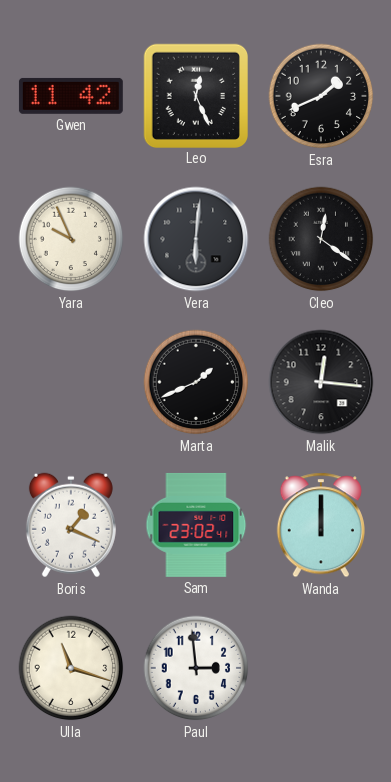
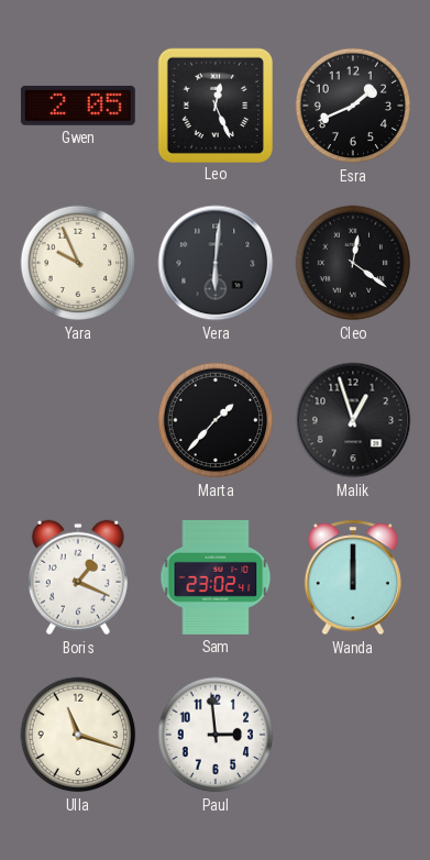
Gwen: 11:42 -> 2:05
Marta: 1:41 -> 1:37
Malik: 12:16 -> 12:57
